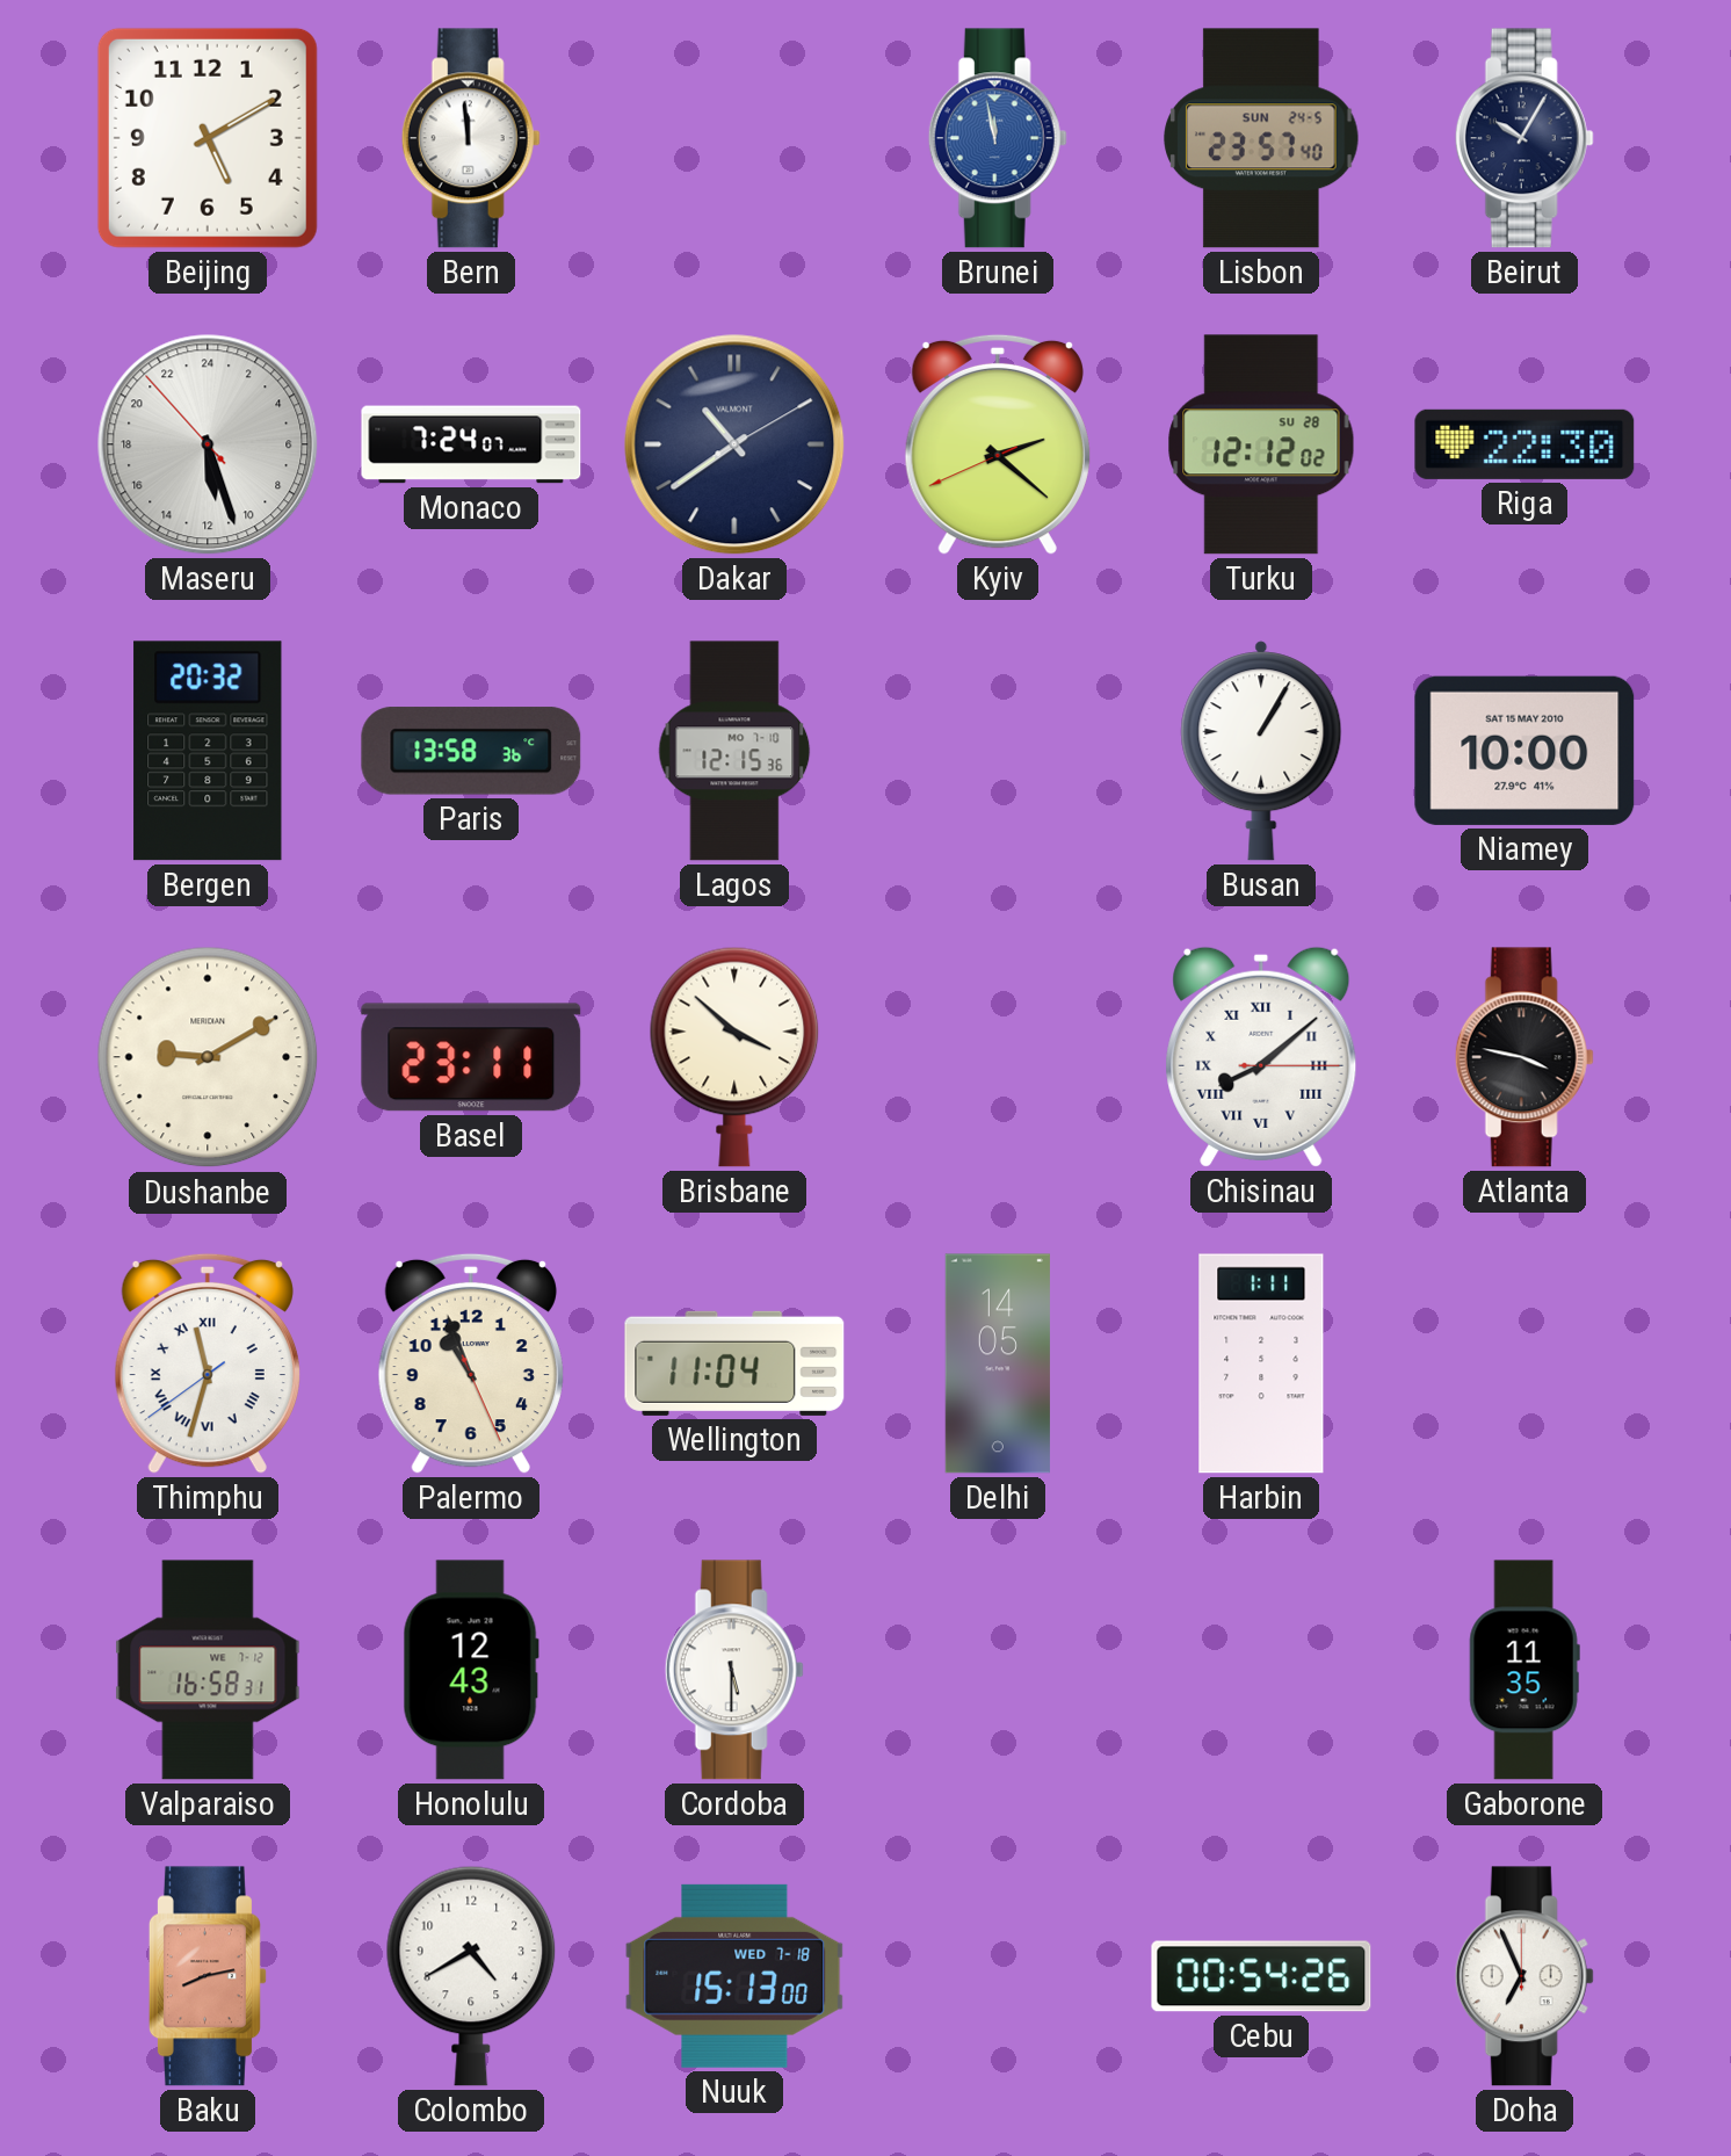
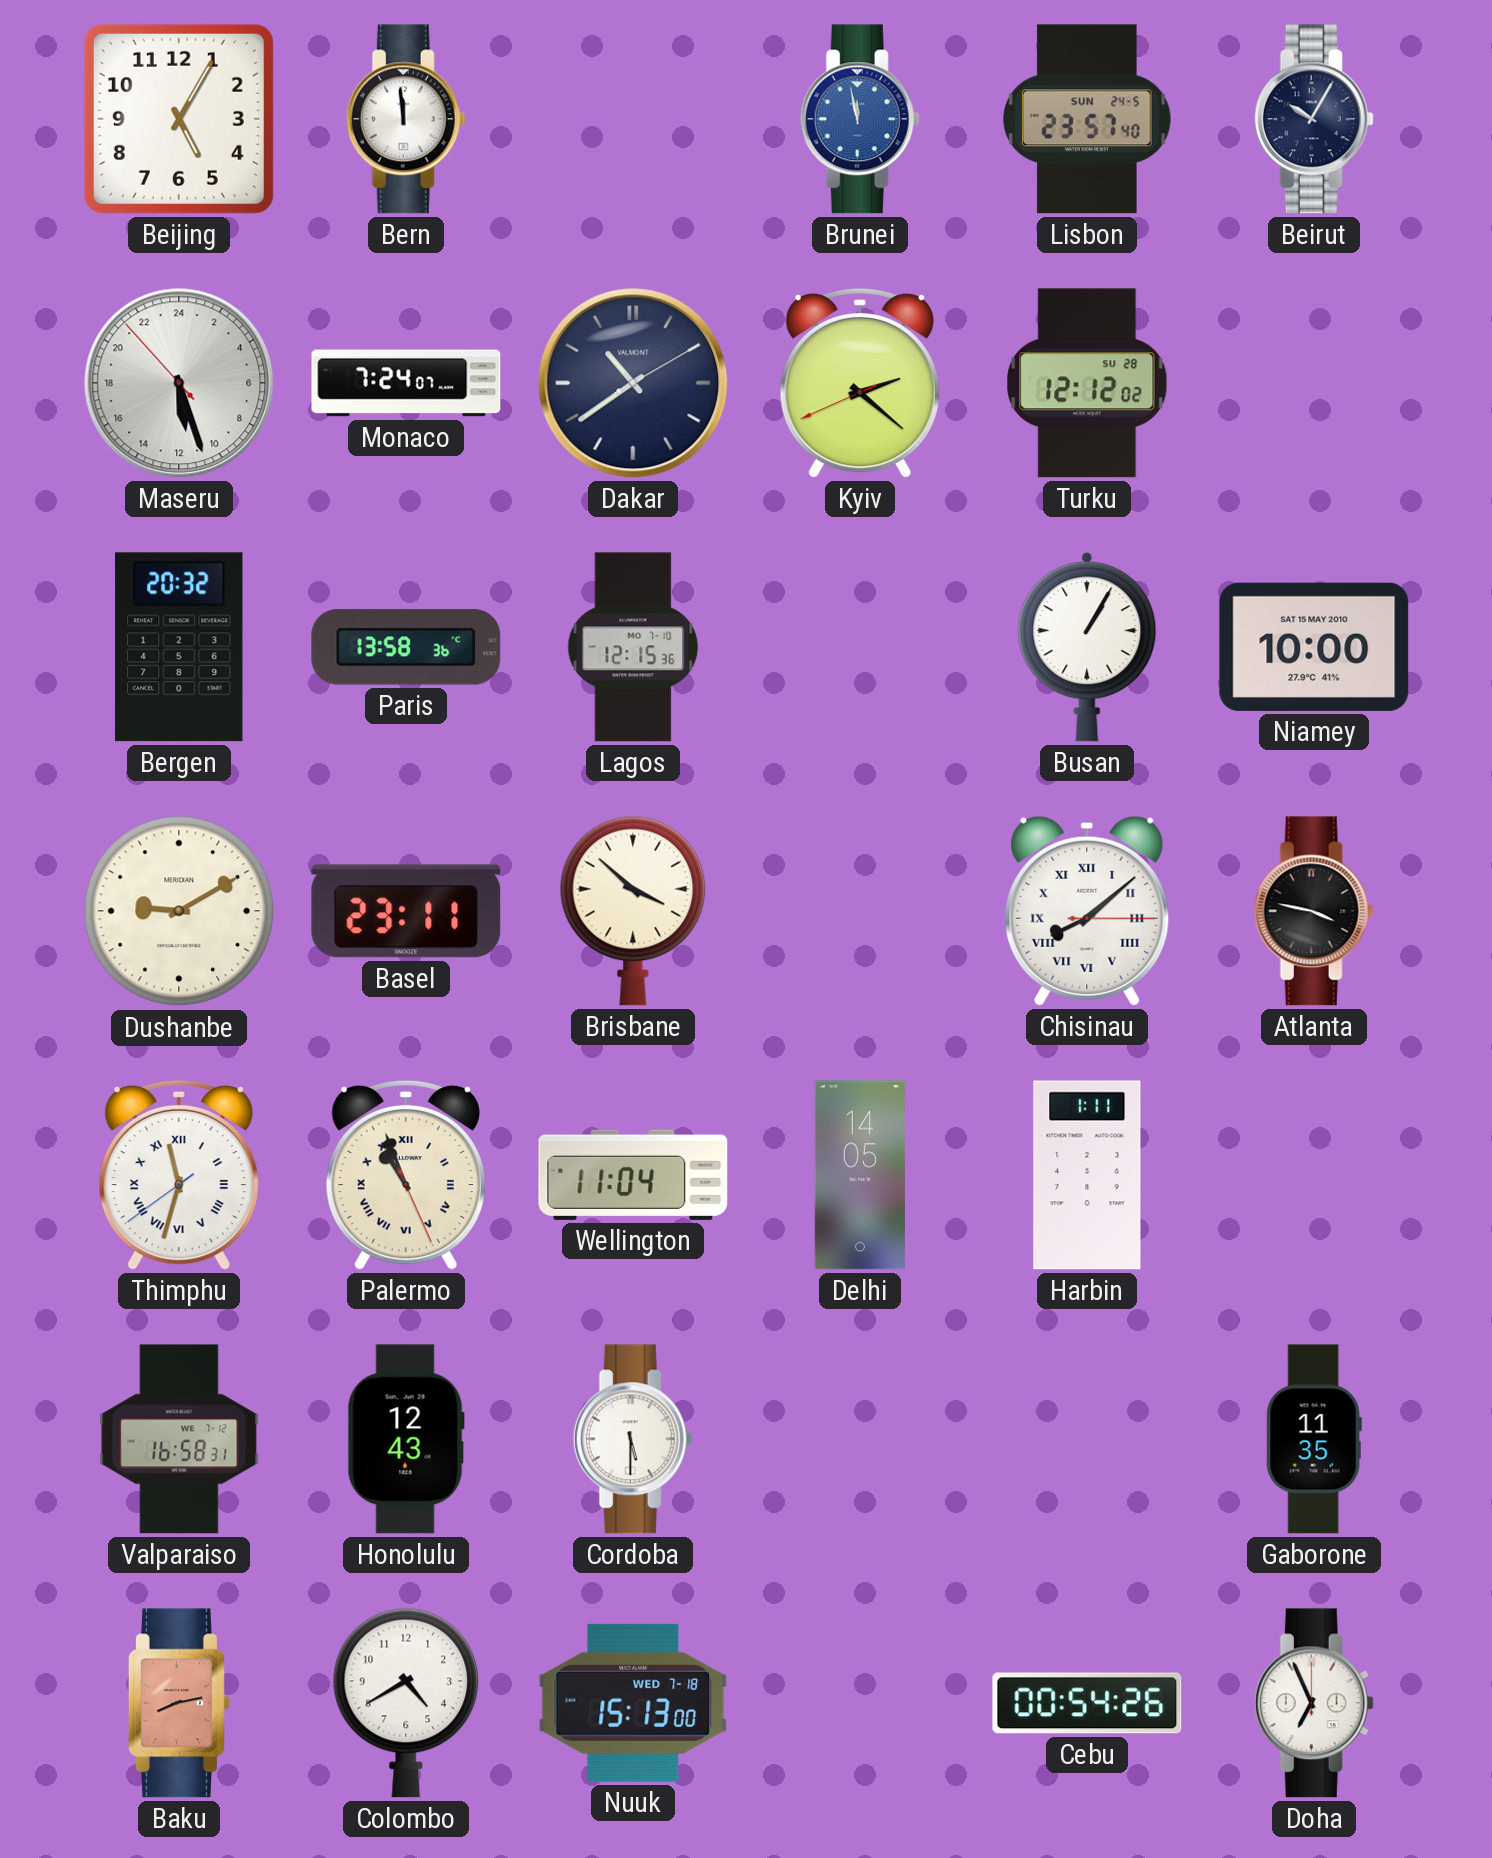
Beijing: 5:10 -> 5:05
Riga: 22:30 -> none
Palermo numerals: Arabic -> Roman
